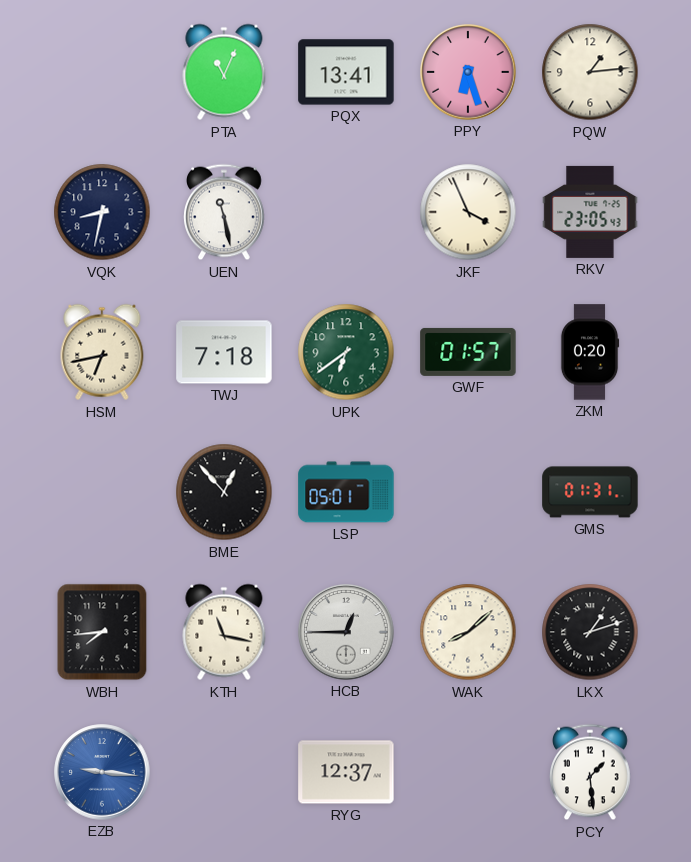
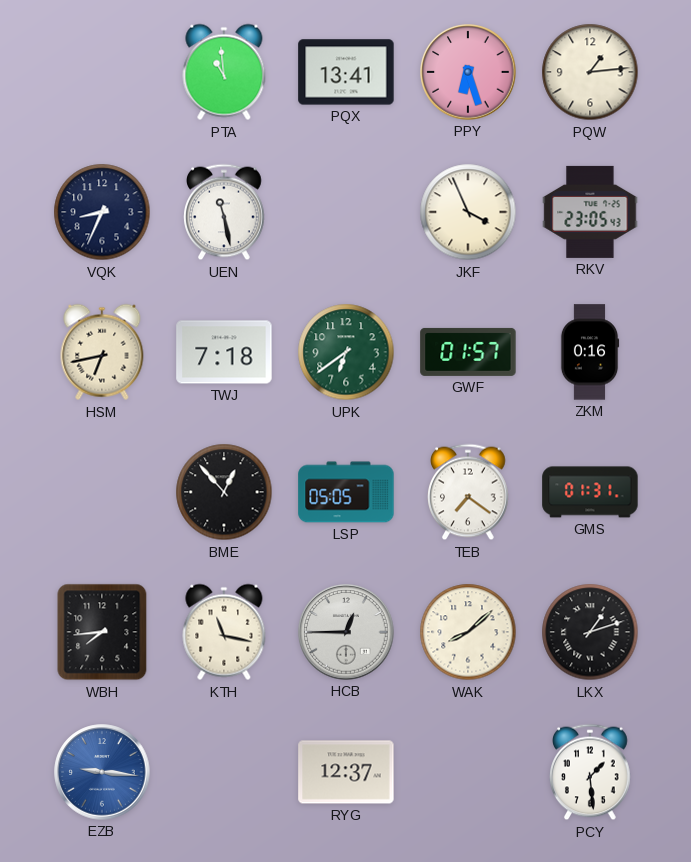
PTA: 11:04 -> 10:59
VQK: 8:32 -> 8:34
ZKM: 0:20 -> 0:16
LSP: 05:01 -> 05:05
TEB: none -> 7:21
